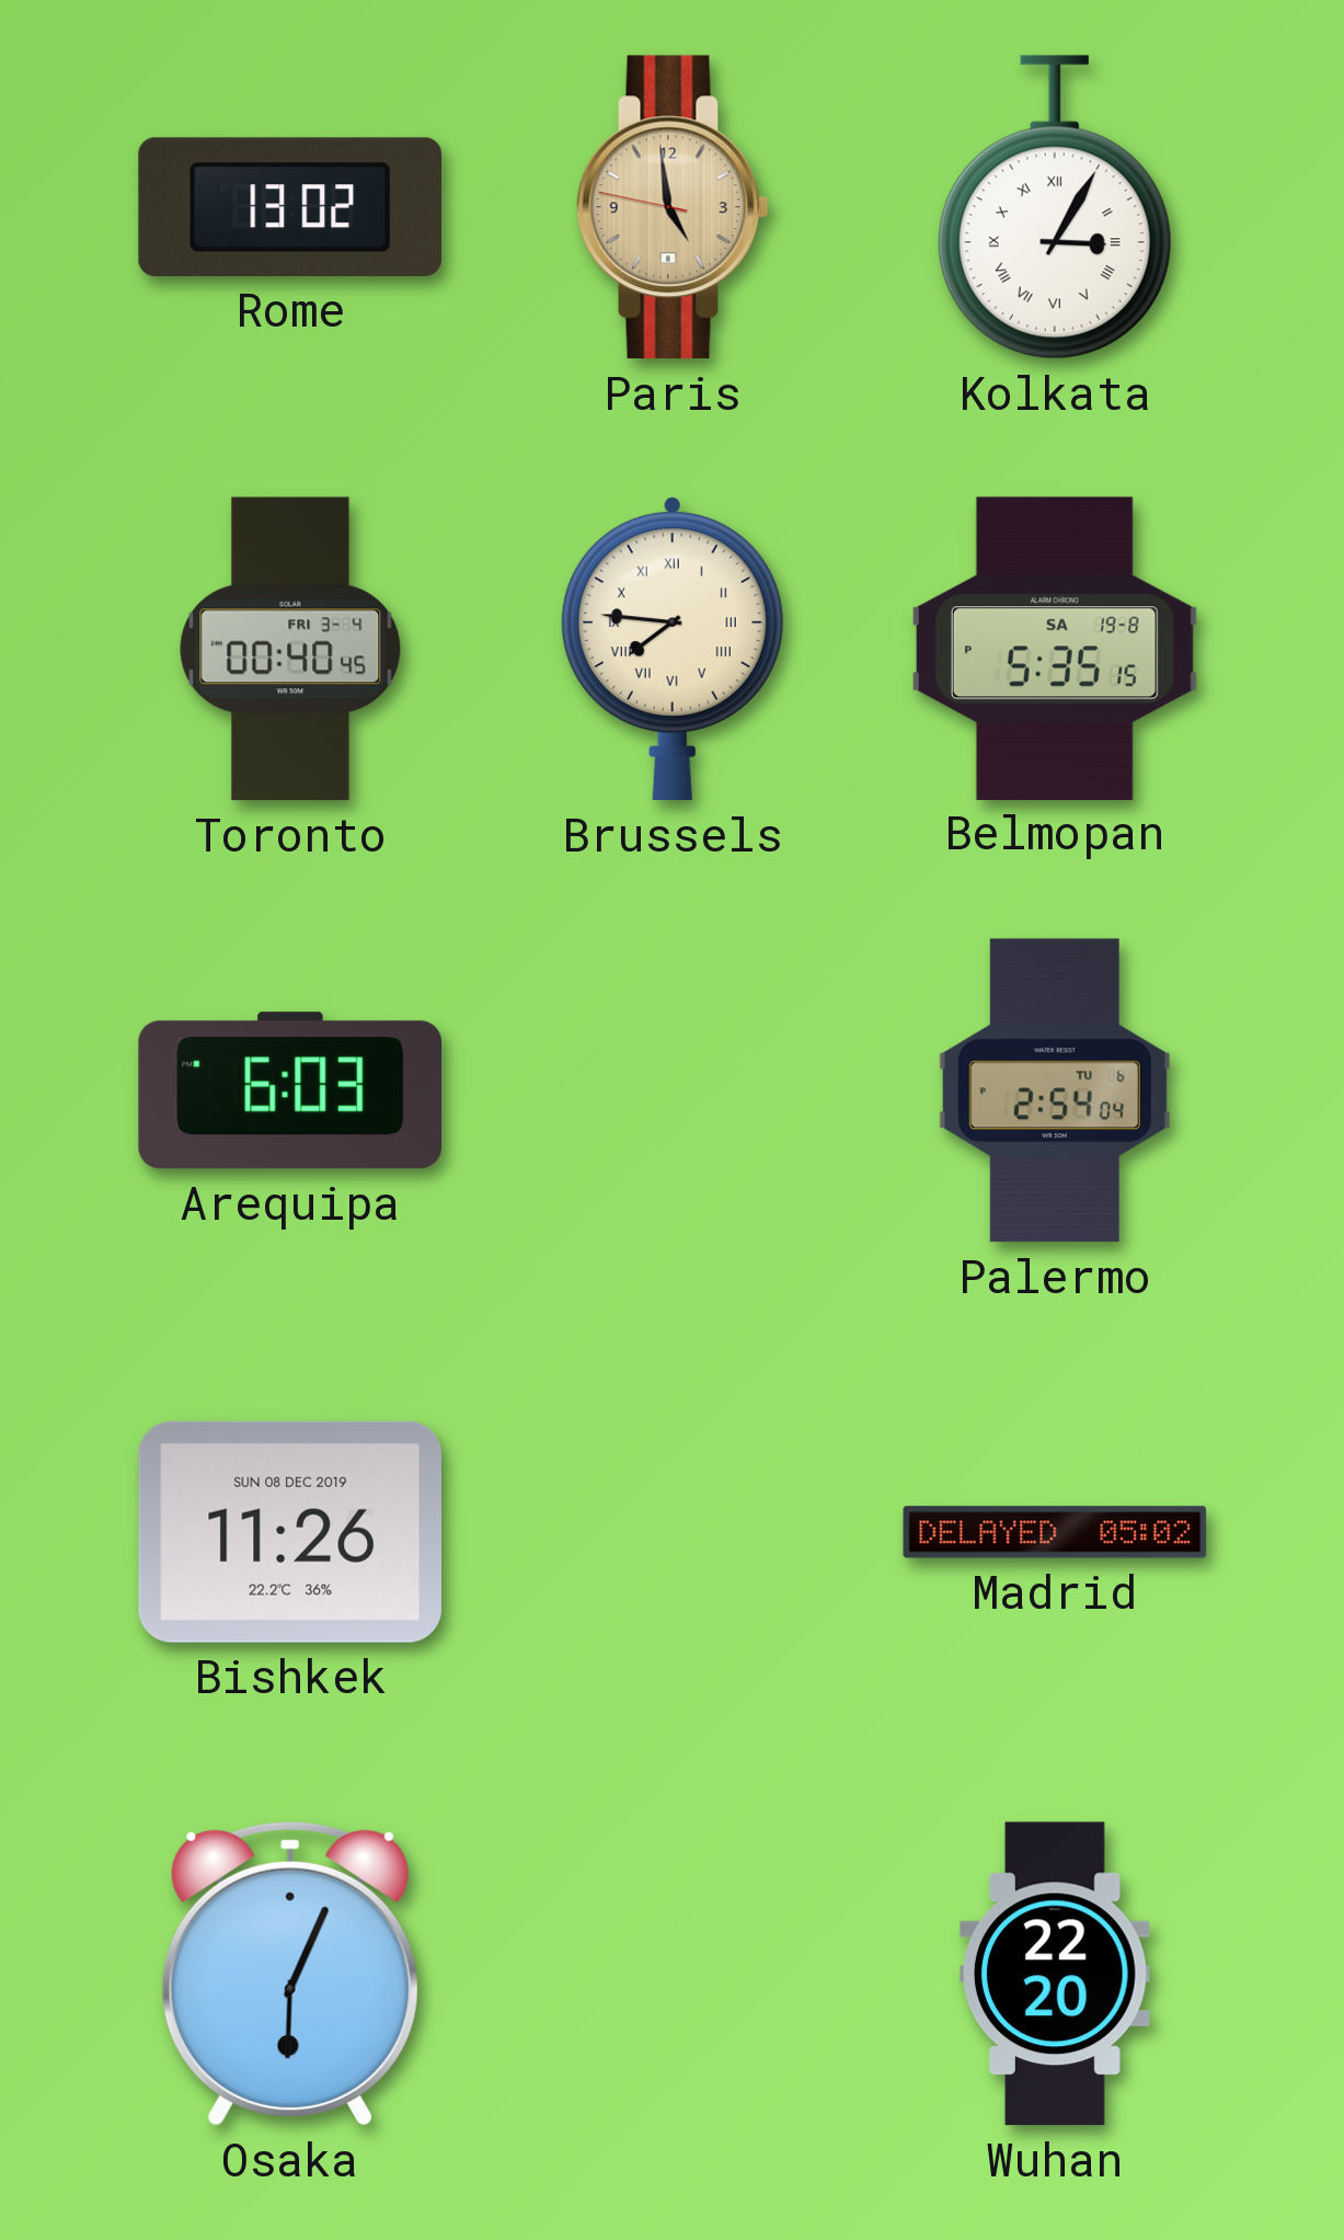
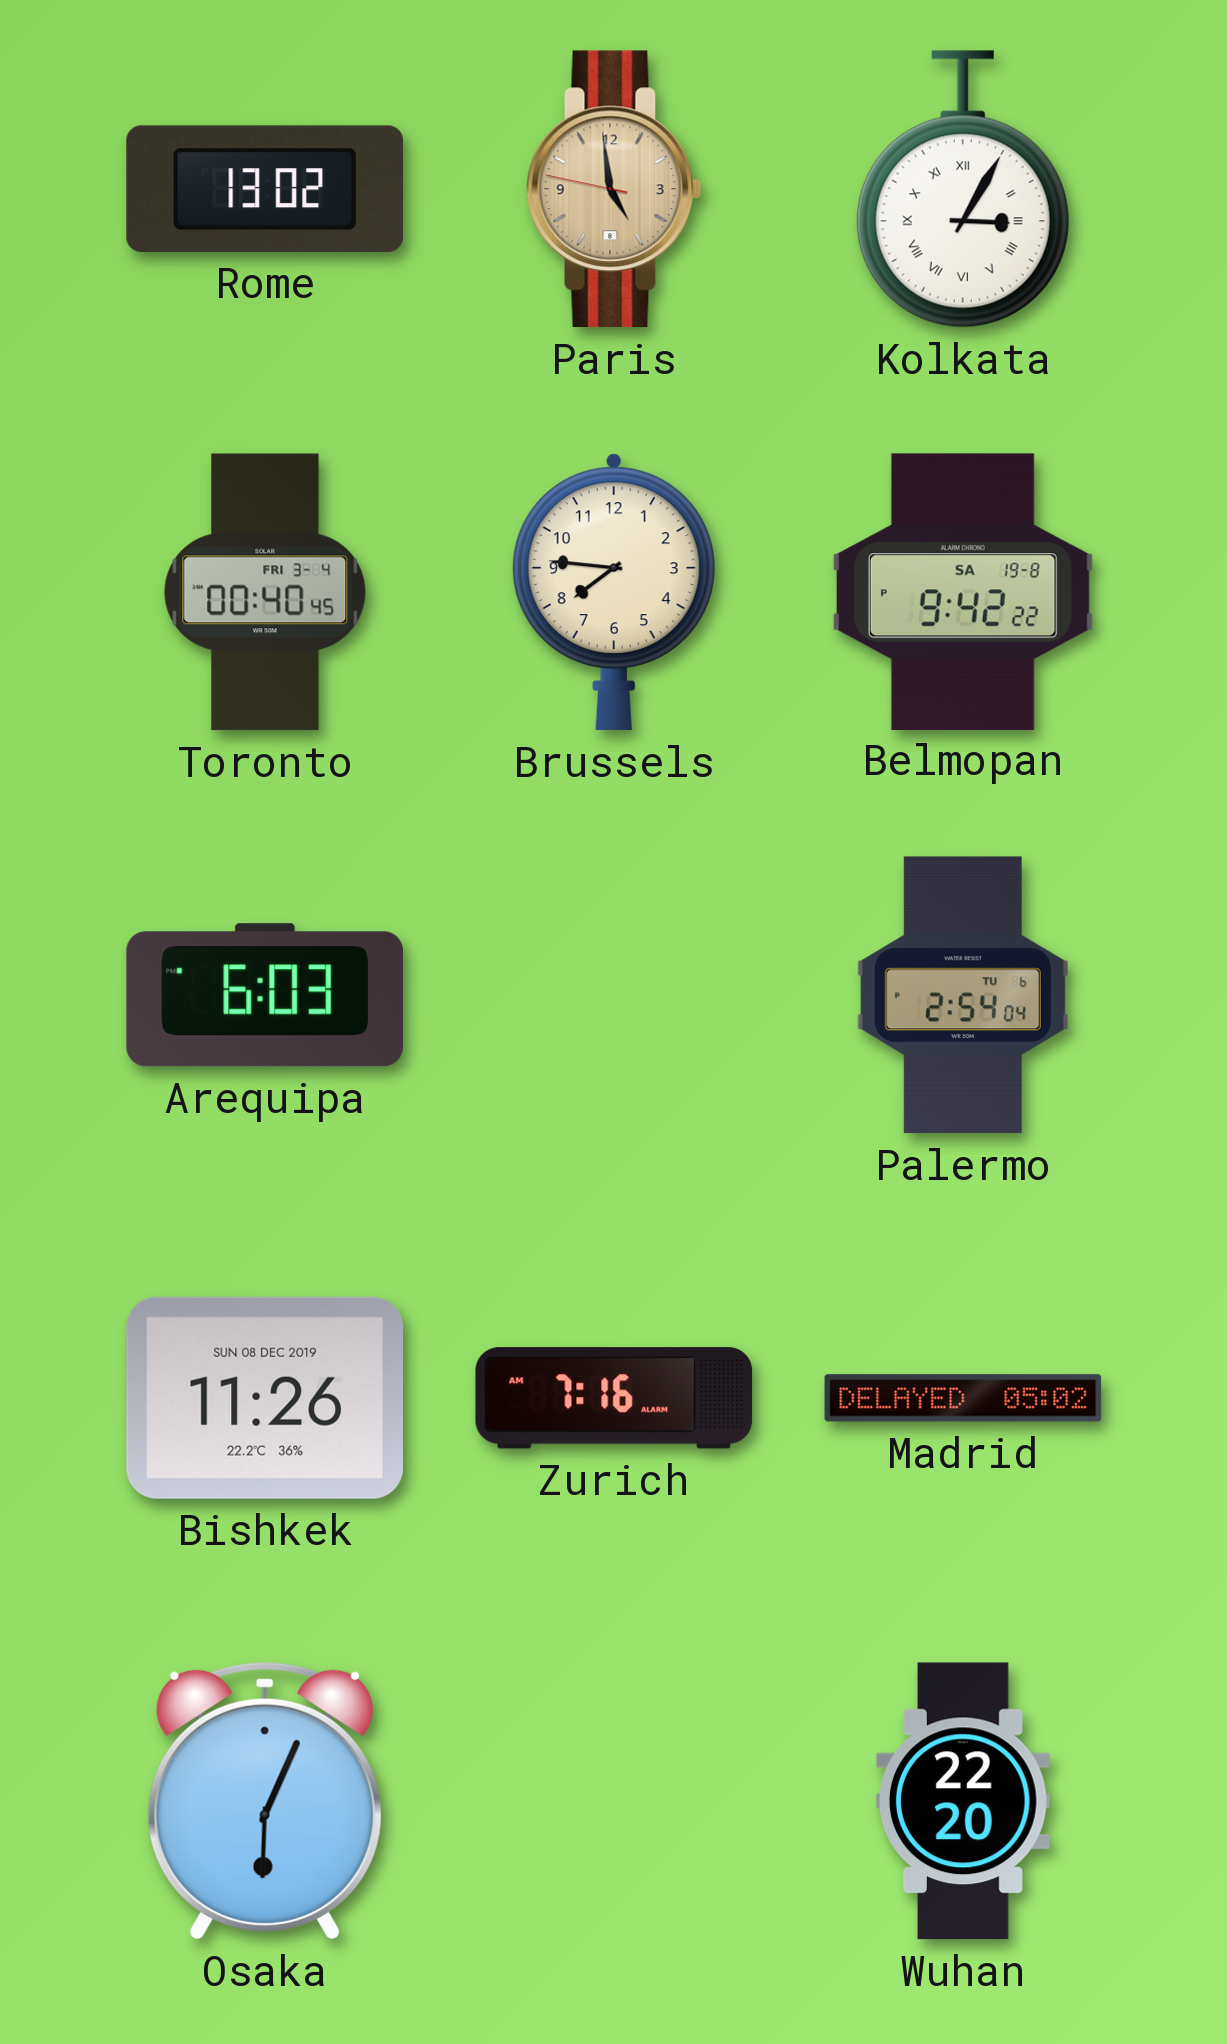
Brussels numerals: Roman -> Arabic
Belmopan: 5:35 -> 9:42
Zurich: none -> 7:16
